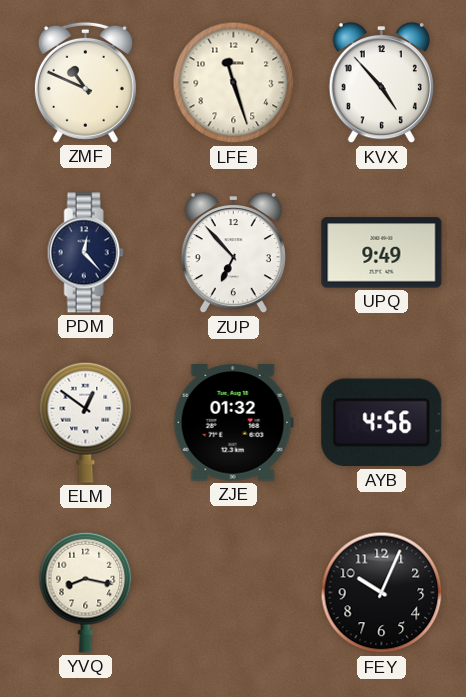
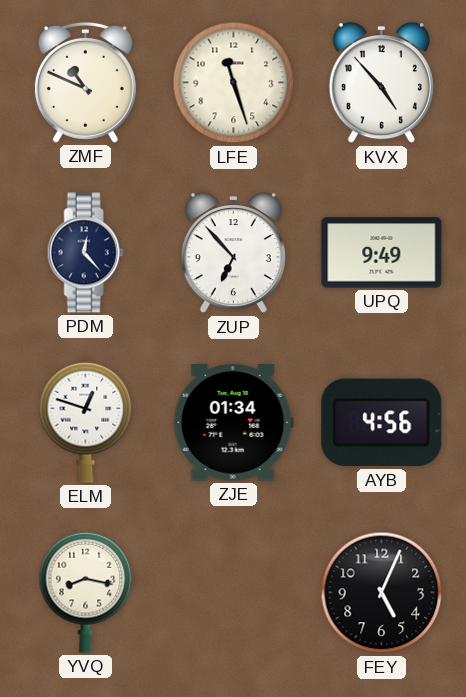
ELM: 12:51 -> 12:48
ZJE: 01:32 -> 01:34
FEY: 10:04 -> 5:04
